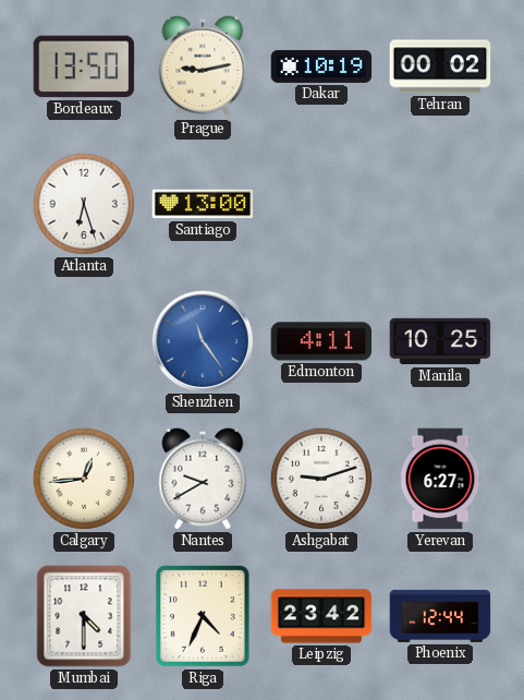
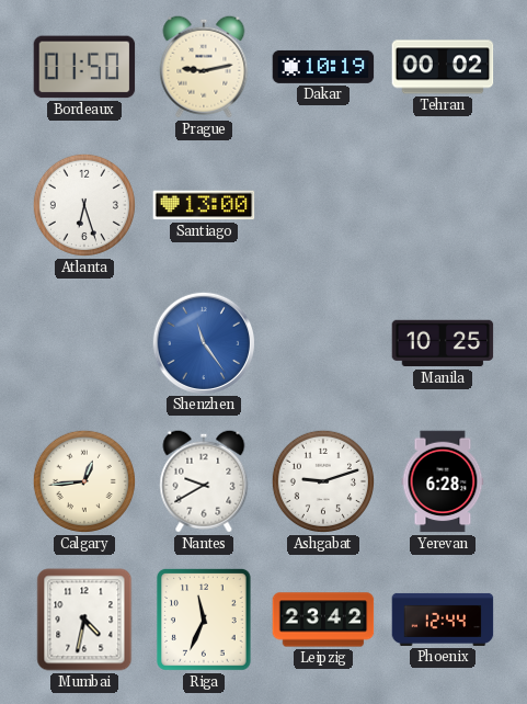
Bordeaux: 13:50 -> 01:50
Edmonton: 4:11 -> none
Yerevan: 6:27 -> 6:28
Mumbai: 4:30 -> 4:32
Riga: 4:34 -> 11:34
